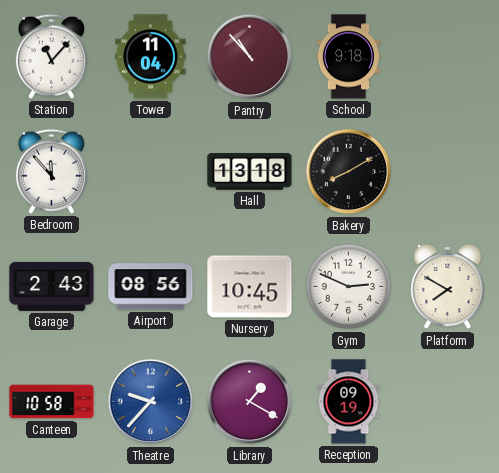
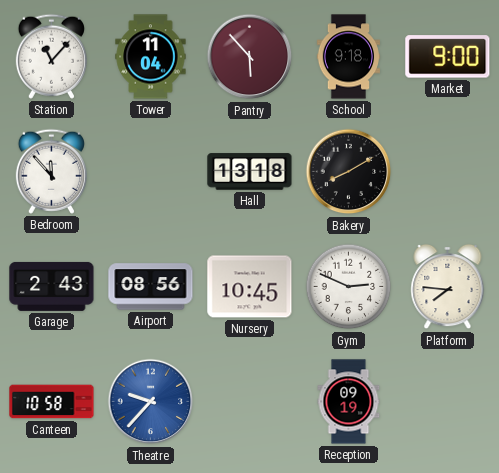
Pantry: 10:53 -> 5:53
Market: none -> 9:00
Platform: 7:50 -> 7:46
Library: 1:20 -> none
